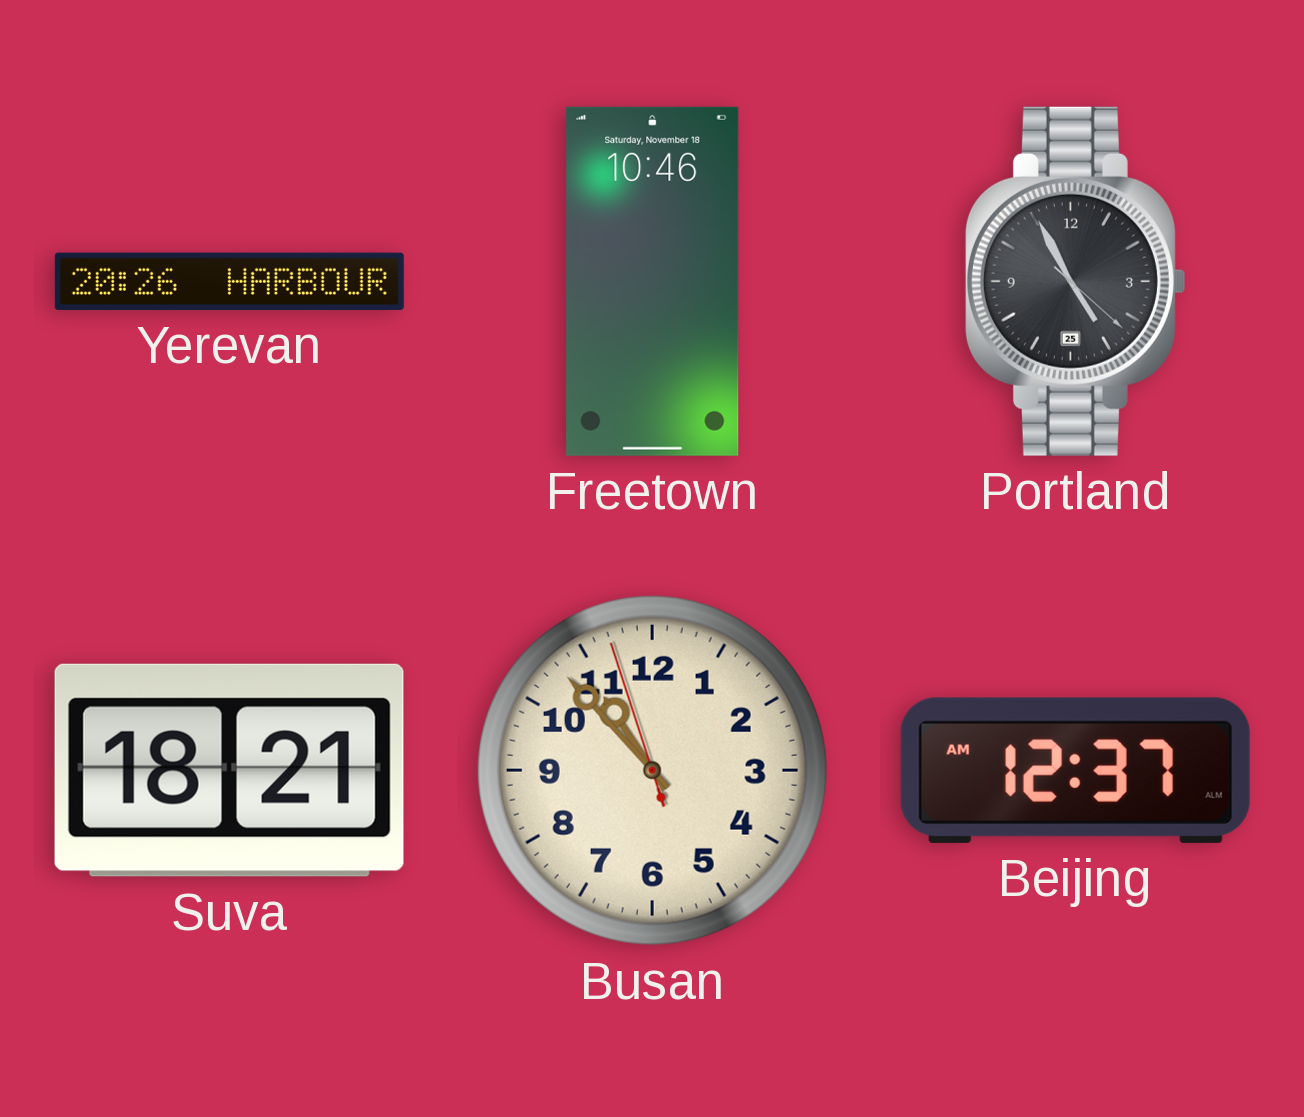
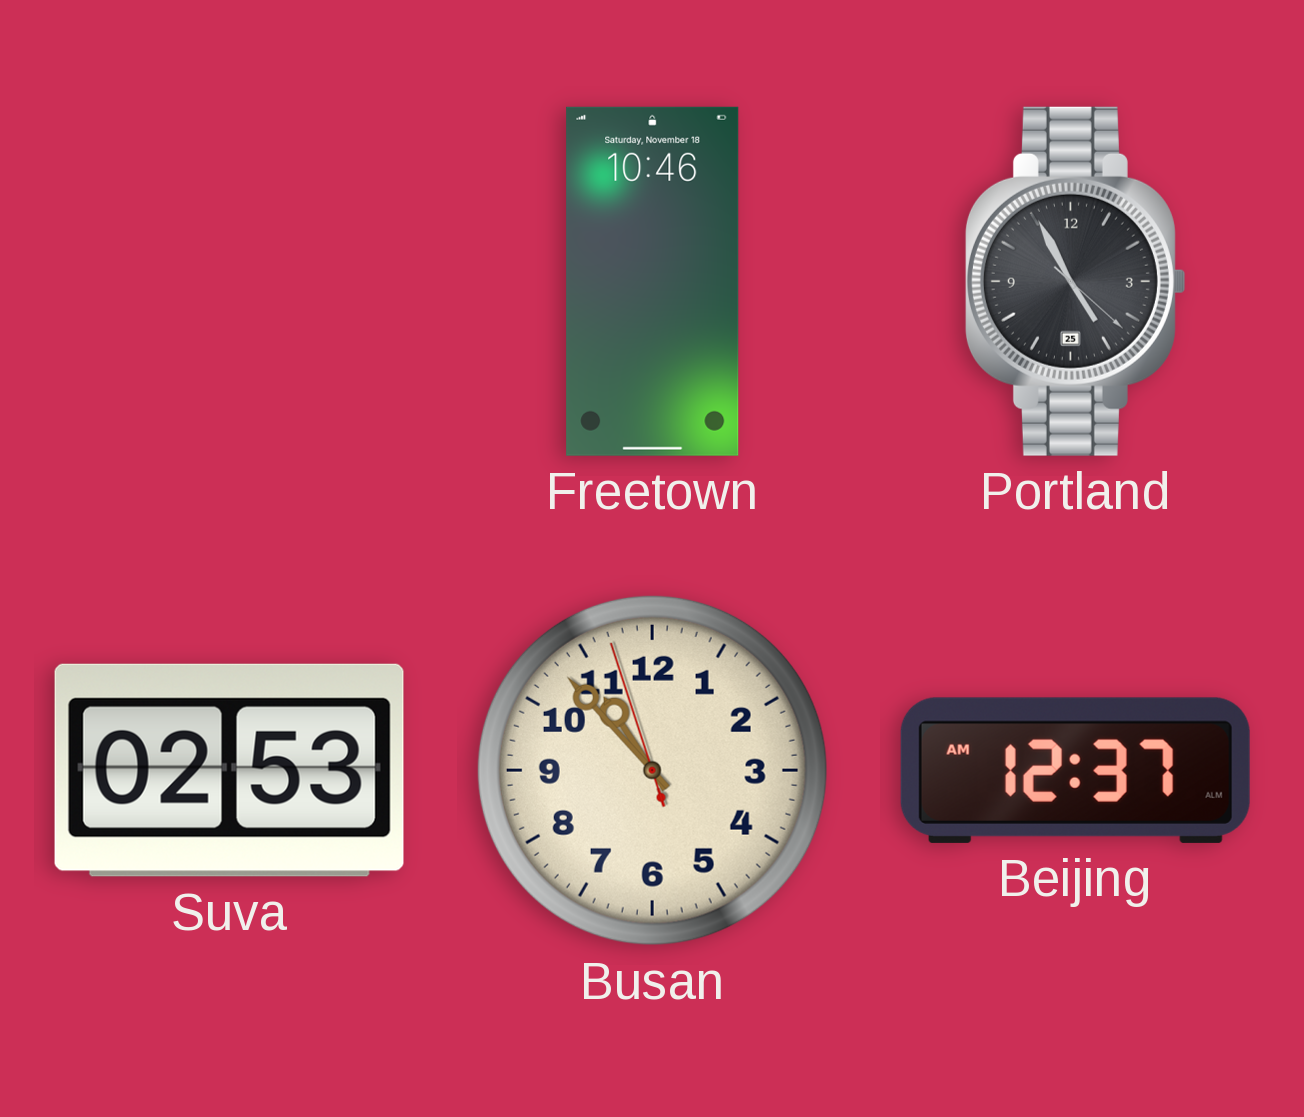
Yerevan: 20:26 -> none
Suva: 18:21 -> 02:53
